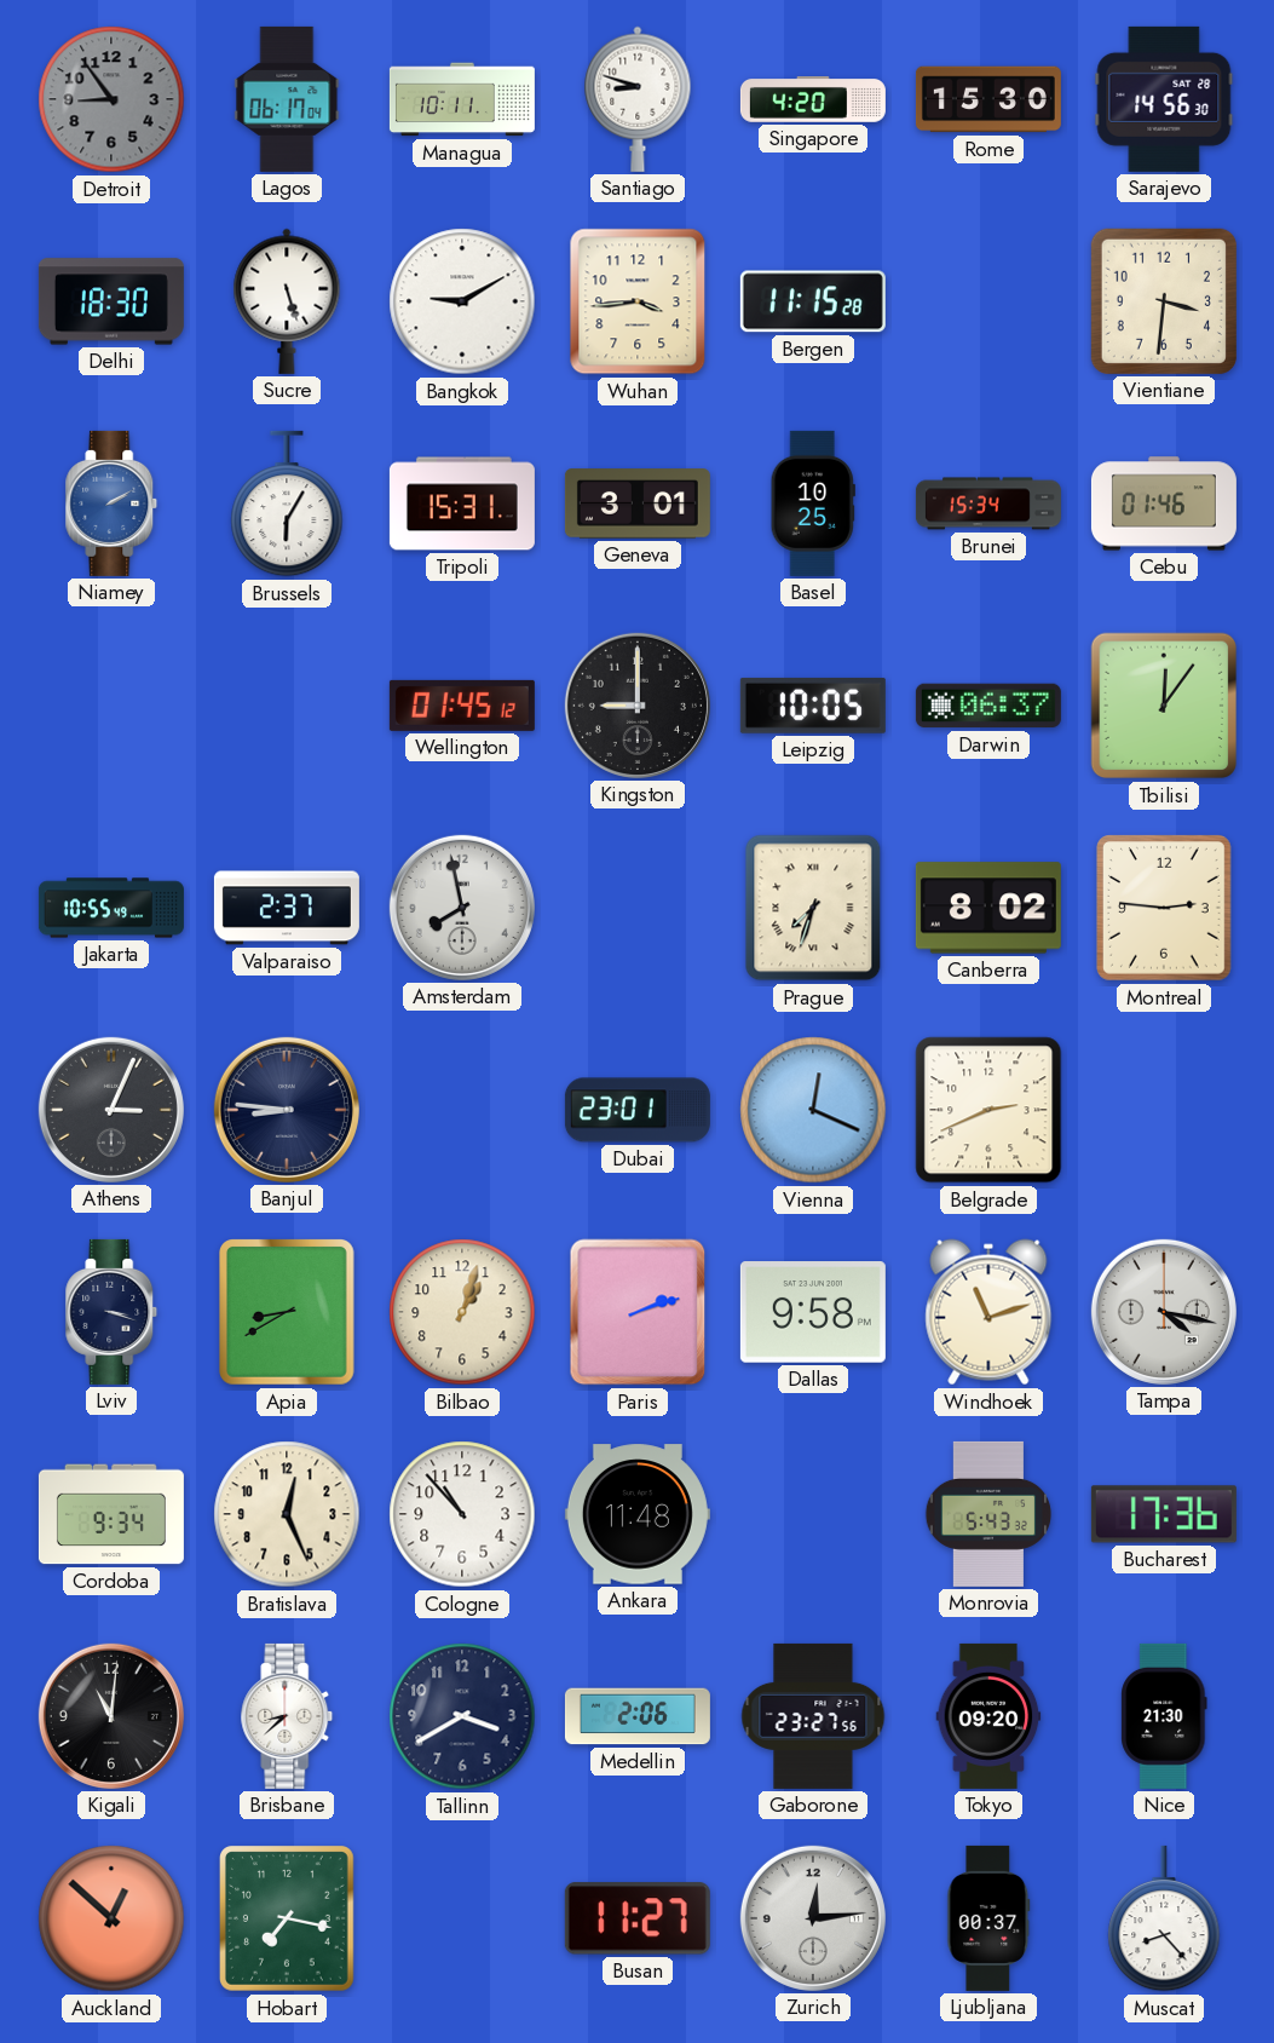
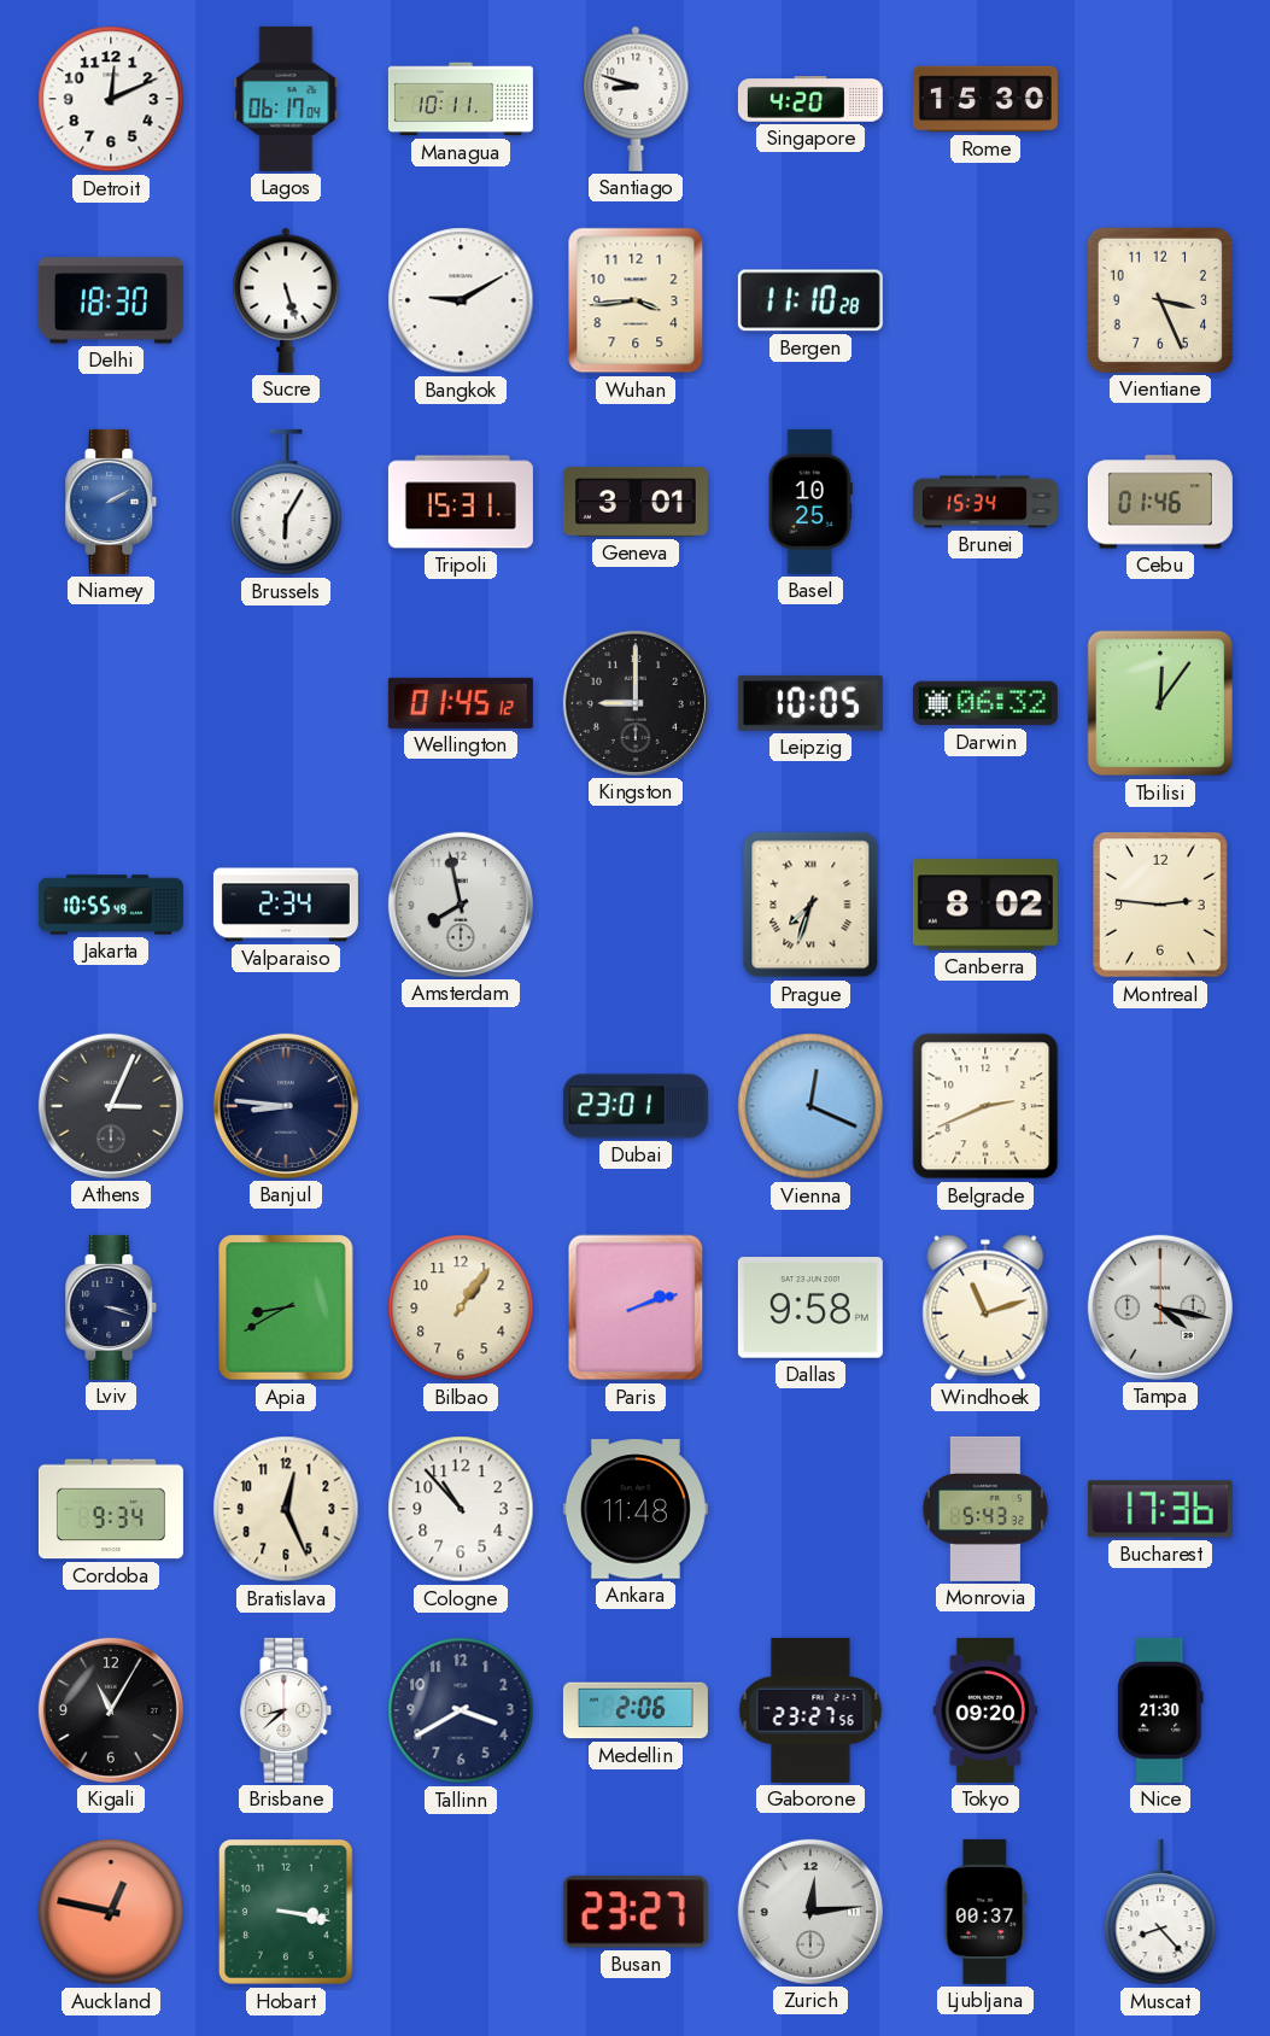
Detroit: 8:54 -> 12:11
Detroit dial: grey -> white
Sarajevo: 14:56 -> none
Bergen: 11:15 -> 11:10
Vientiane: 3:31 -> 3:26
Darwin: 06:37 -> 06:32
Valparaiso: 2:37 -> 2:34
Bilbao: 1:03 -> 1:06
Kigali: 11:01 -> 11:05
Auckland: 12:52 -> 12:47
Hobart: 7:17 -> 3:17
Busan: 11:27 -> 23:27
